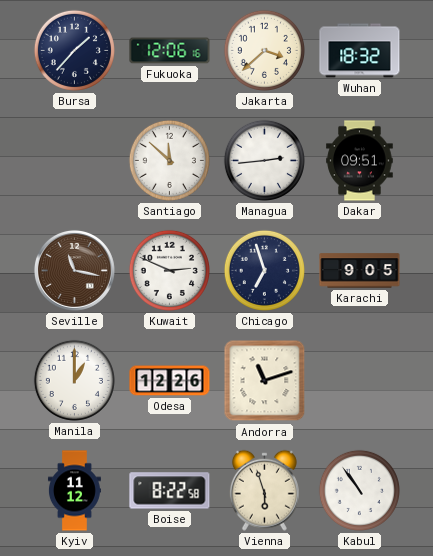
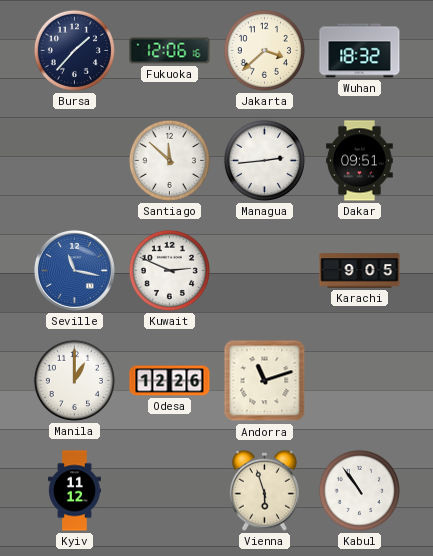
Seville dial: brown -> blue
Chicago: 6:57 -> none
Boise: 8:22 -> none
